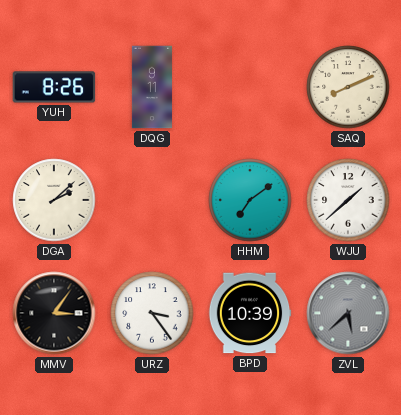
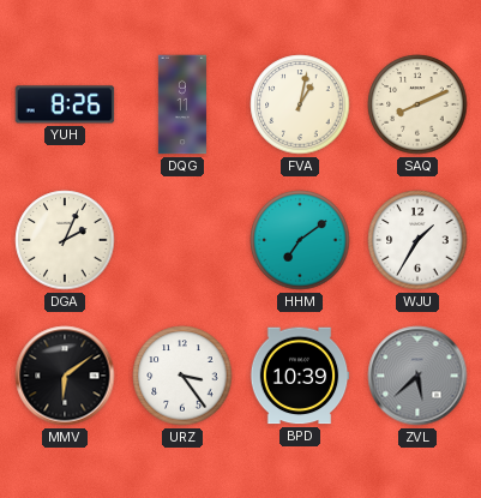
FVA: none -> 1:02
DGA: 2:08 -> 2:04
WJU: 1:38 -> 1:35
MMV: 3:06 -> 6:09
